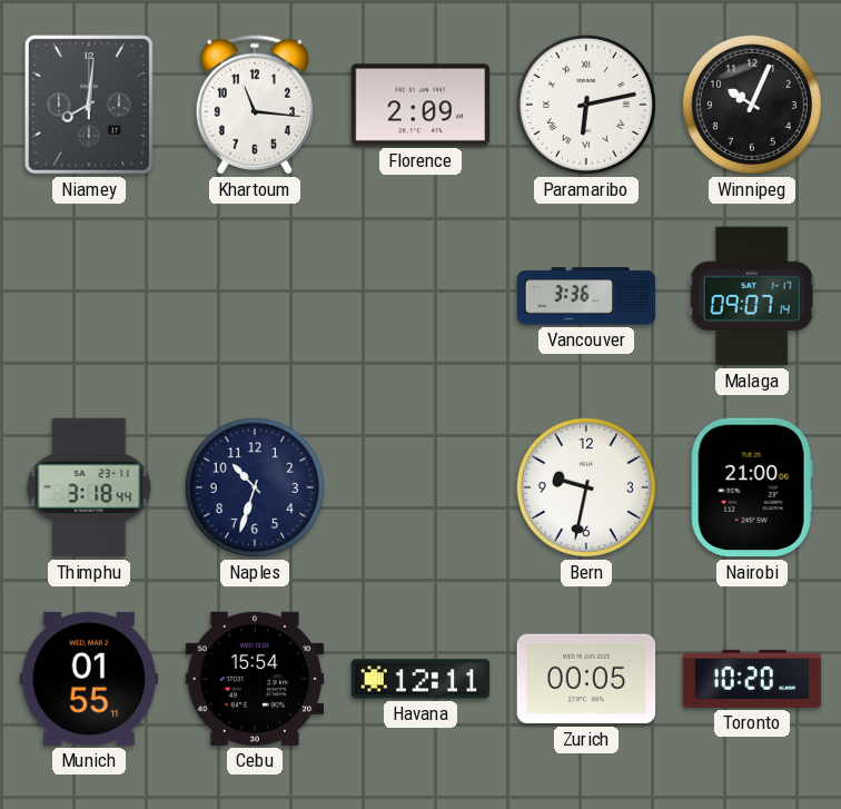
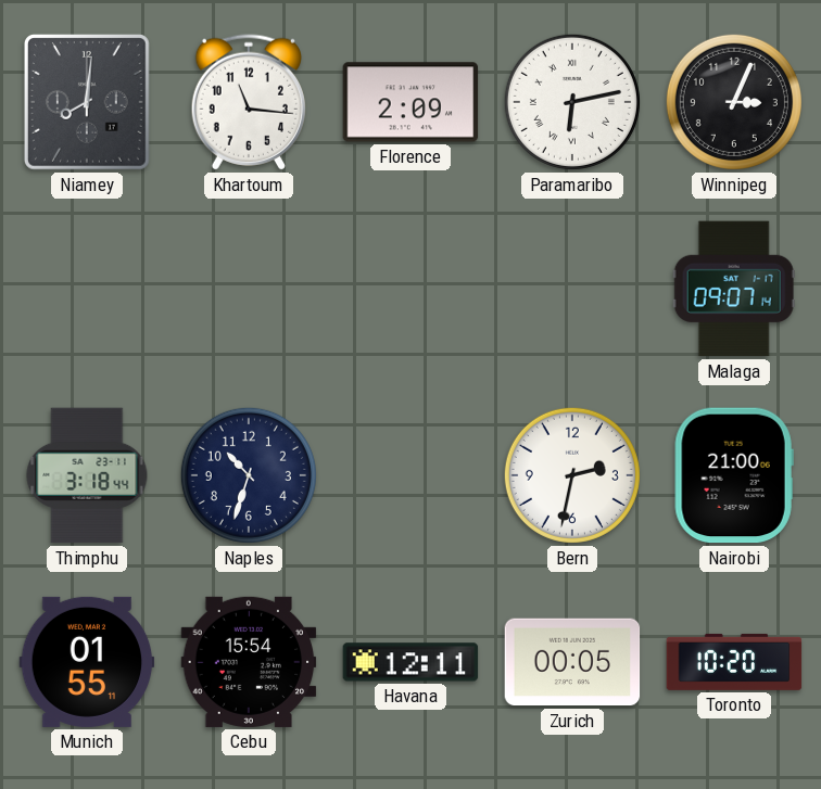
Winnipeg: 10:04 -> 3:04
Vancouver: 3:36 -> none
Bern: 9:32 -> 2:32
